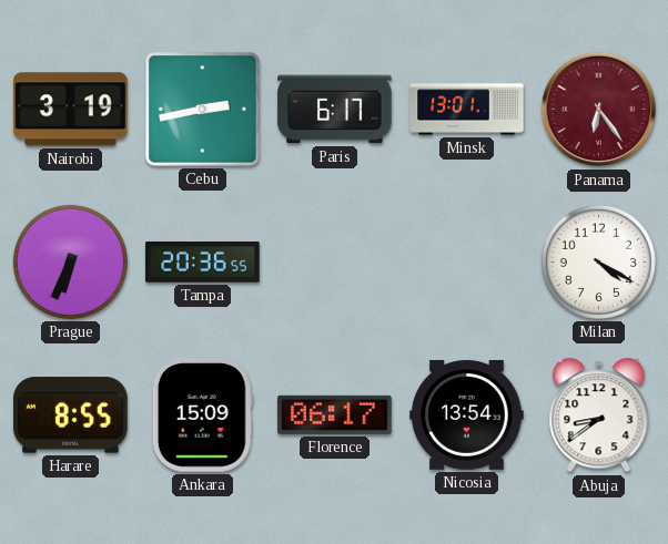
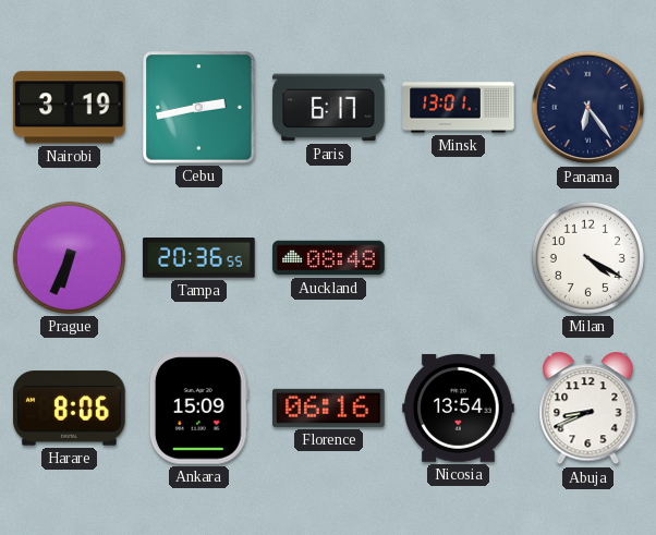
Panama dial: burgundy -> navy
Auckland: none -> 08:48
Harare: 8:55 -> 8:06
Florence: 06:17 -> 06:16
Abuja: 8:39 -> 8:41
